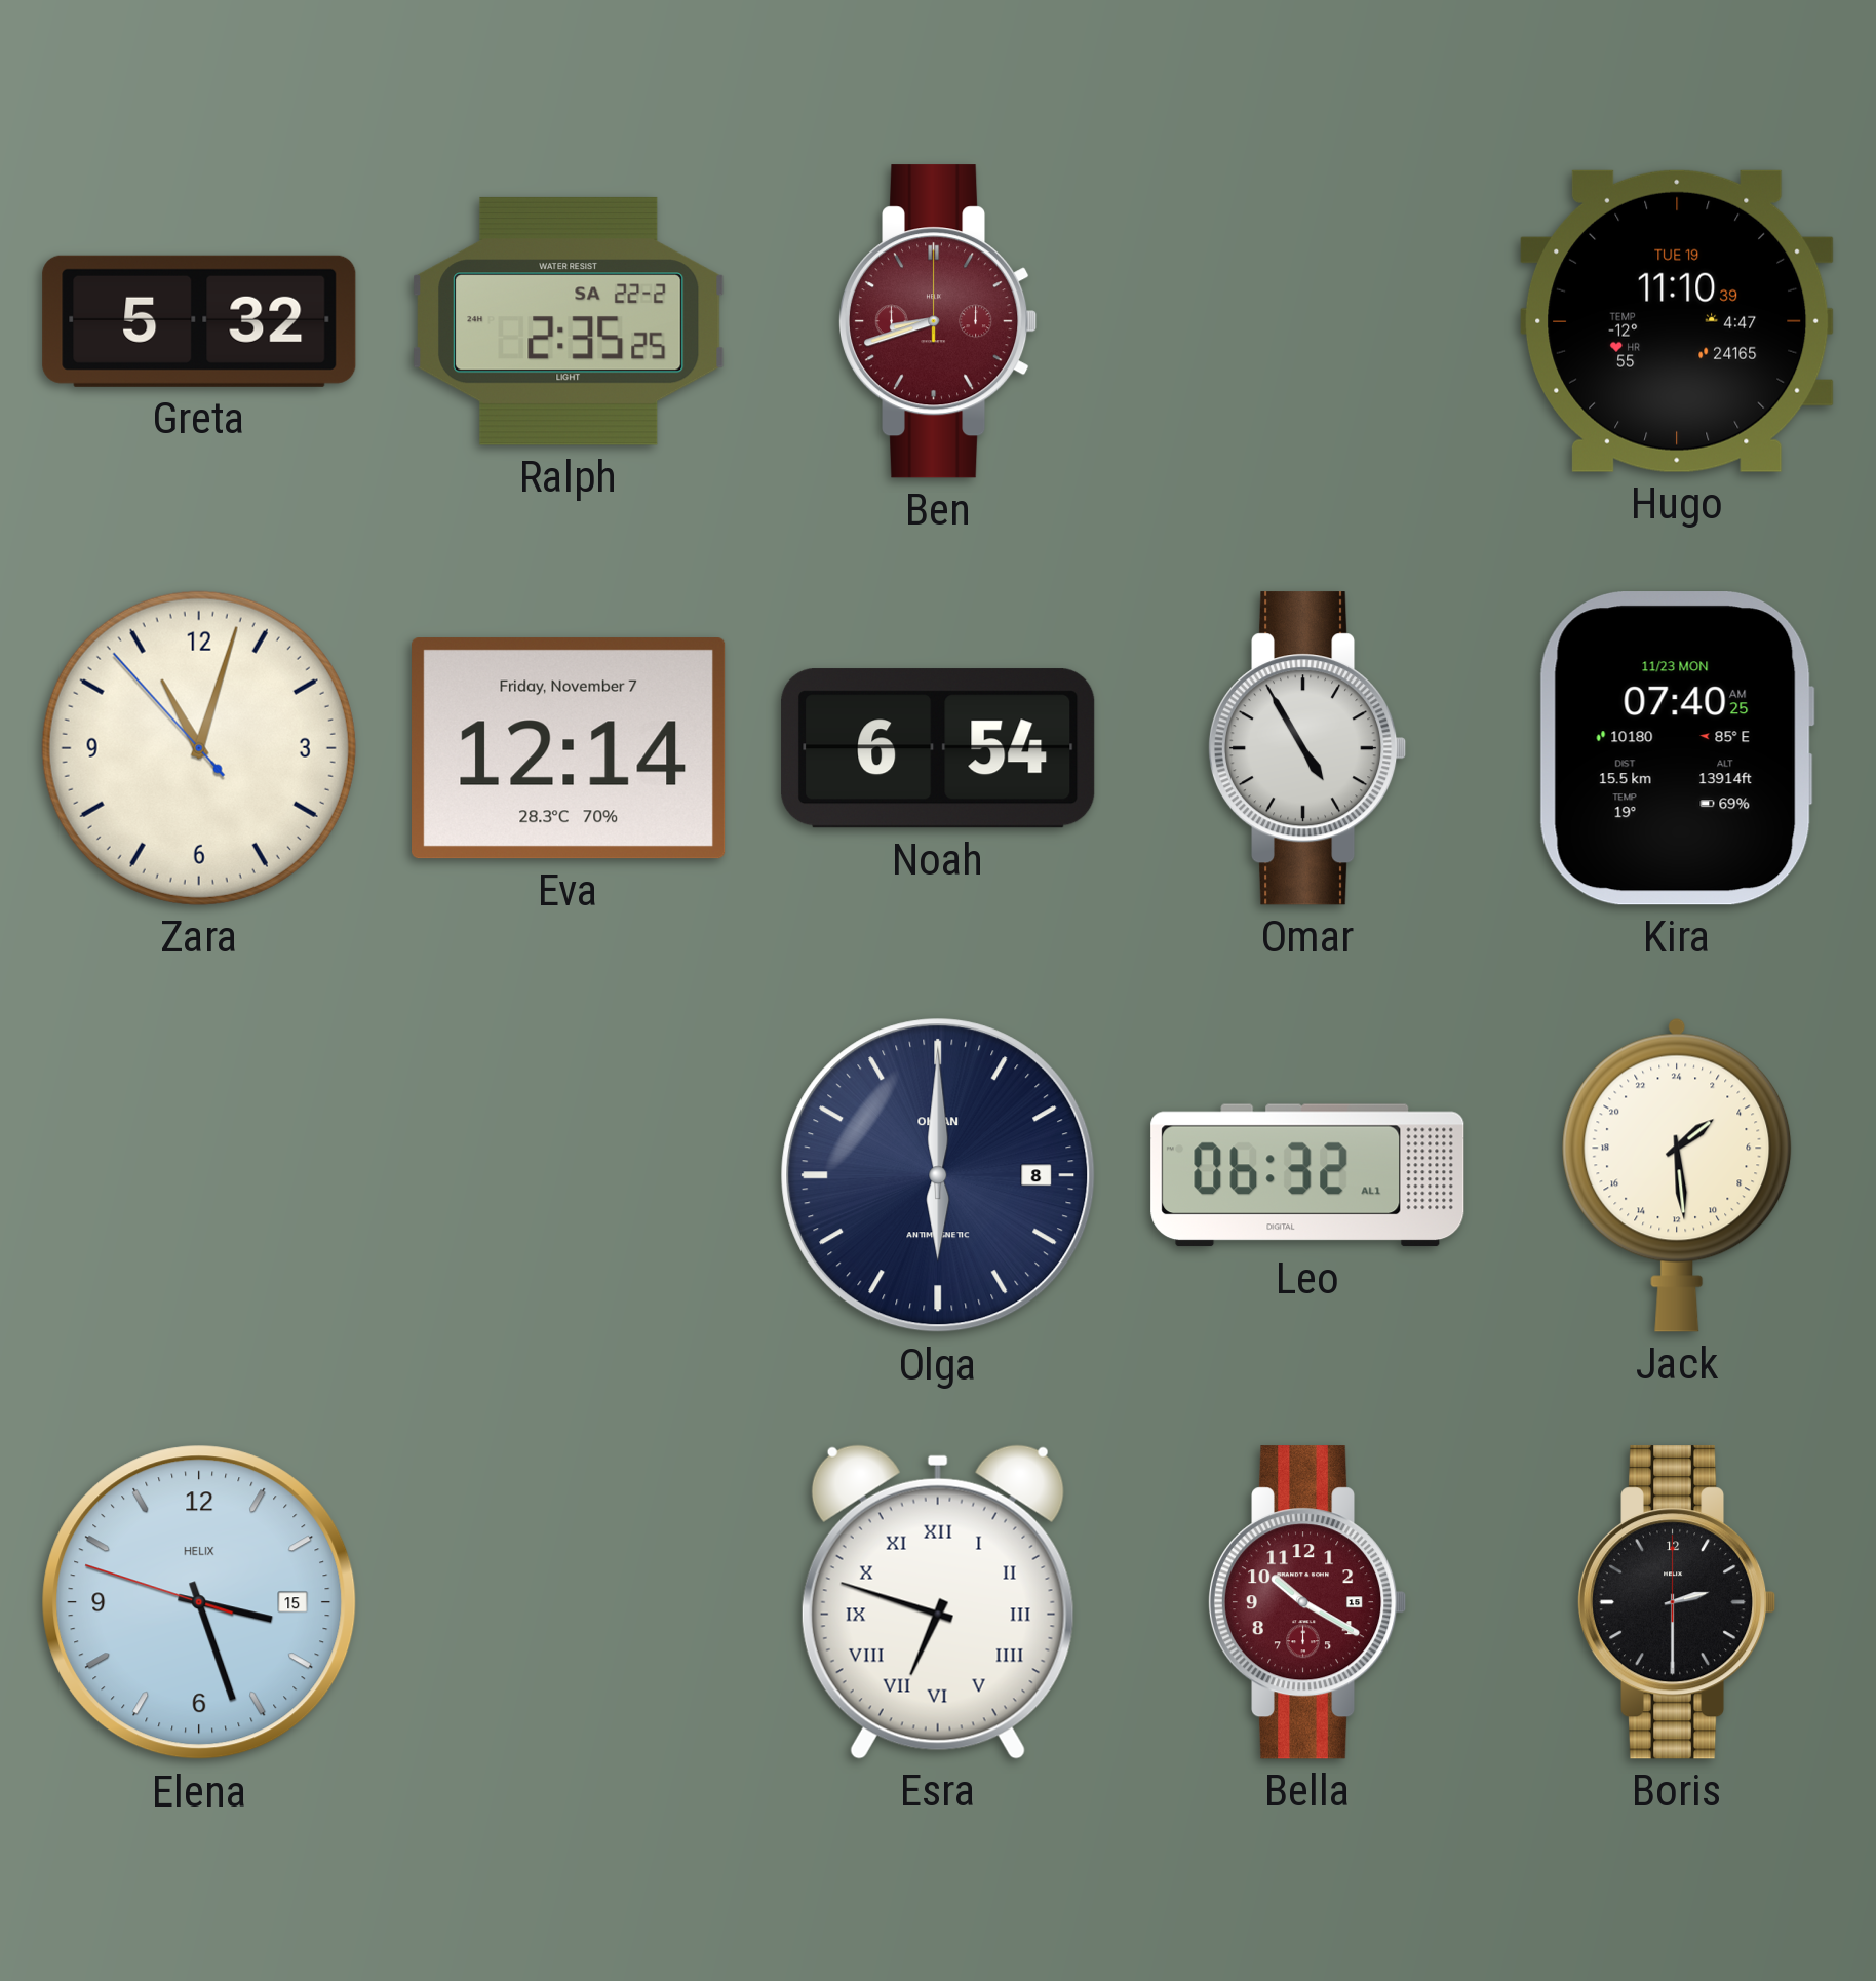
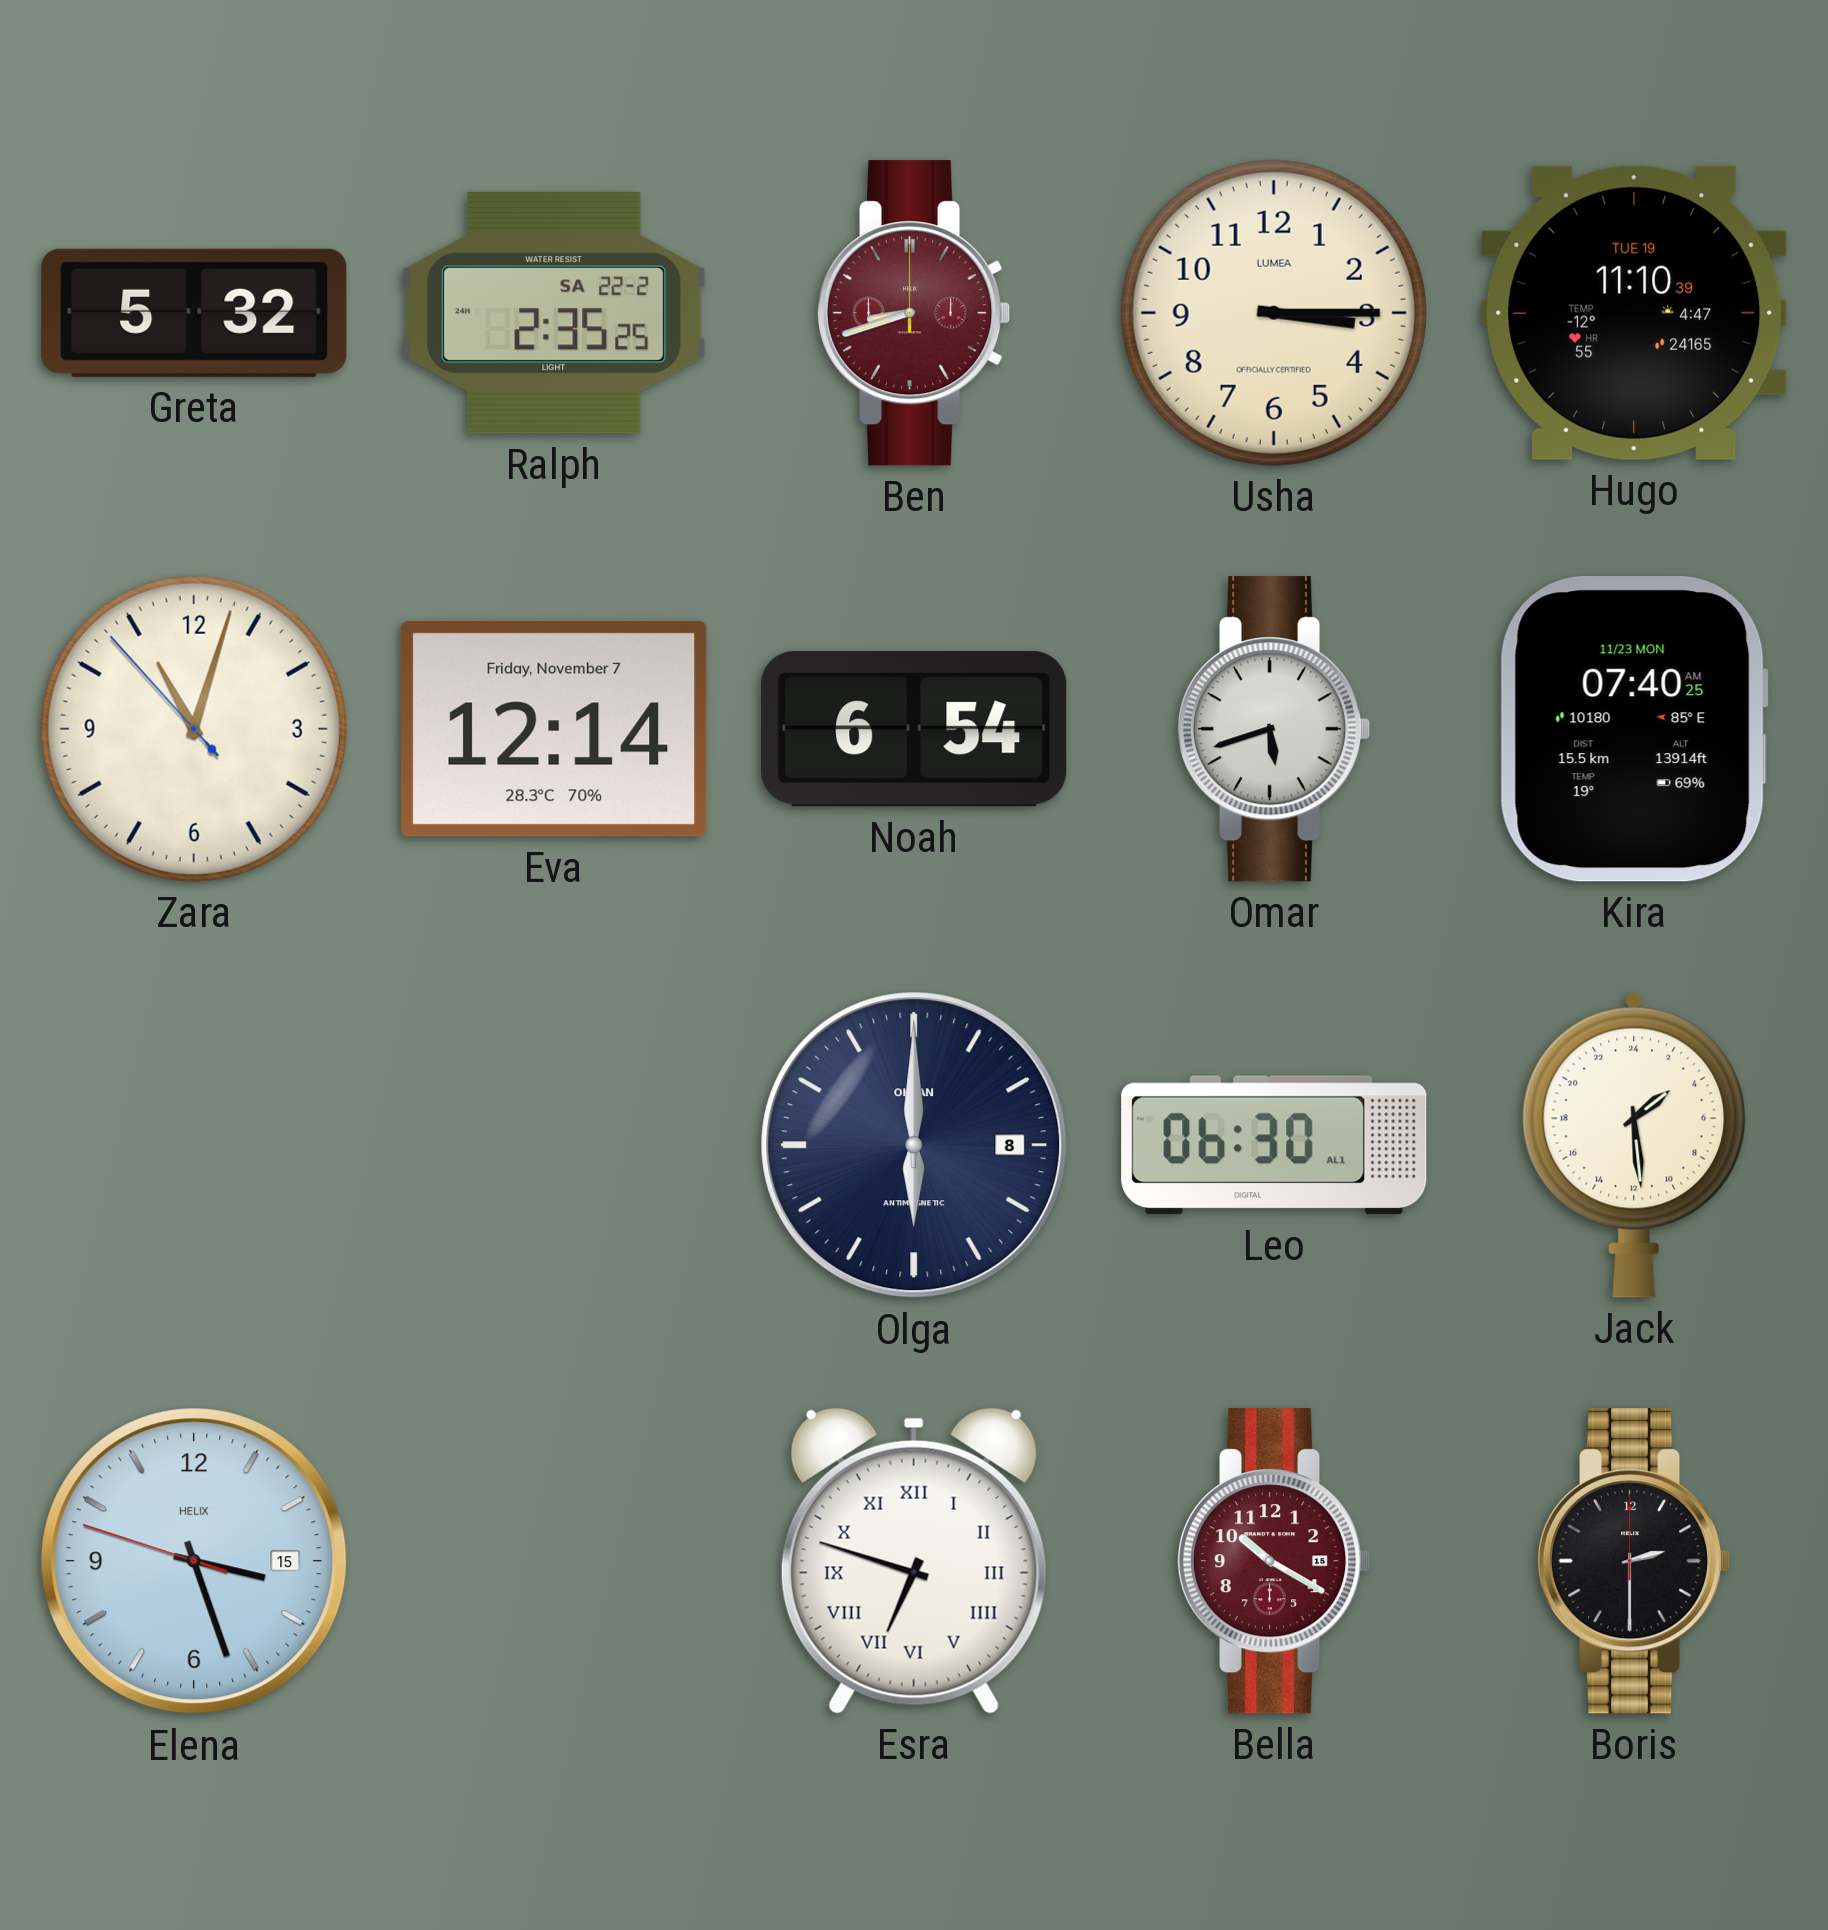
Usha: none -> 3:15
Omar: 4:55 -> 5:42
Leo: 06:32 -> 06:30
